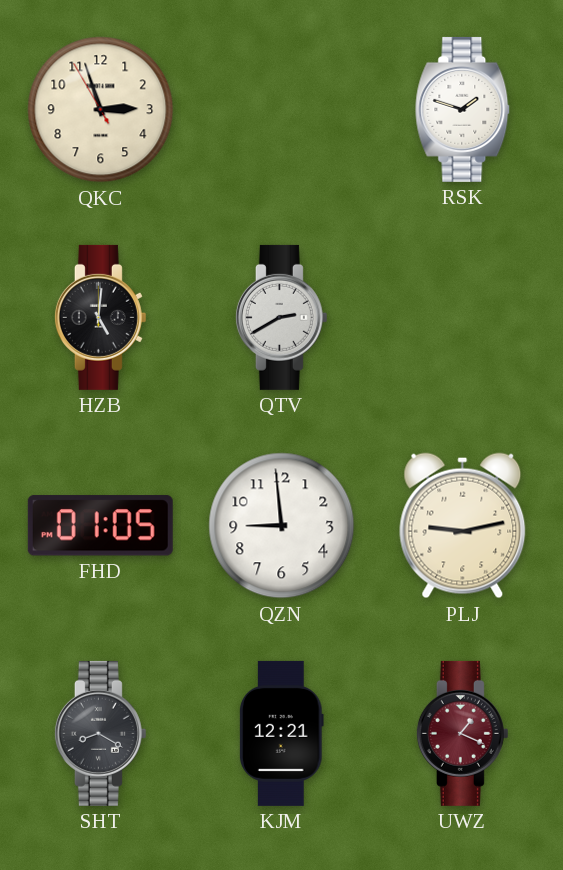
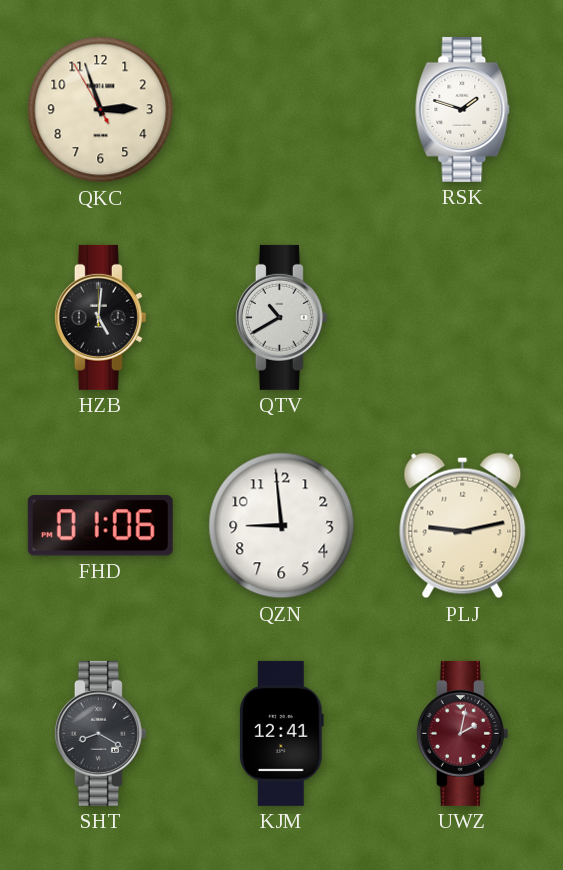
QTV: 2:40 -> 10:40
FHD: 01:05 -> 01:06
KJM: 12:21 -> 12:41
UWZ: 1:19 -> 2:02
